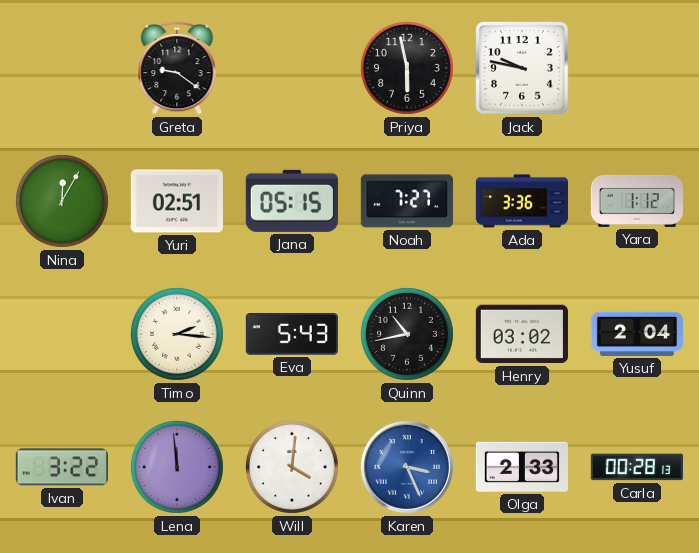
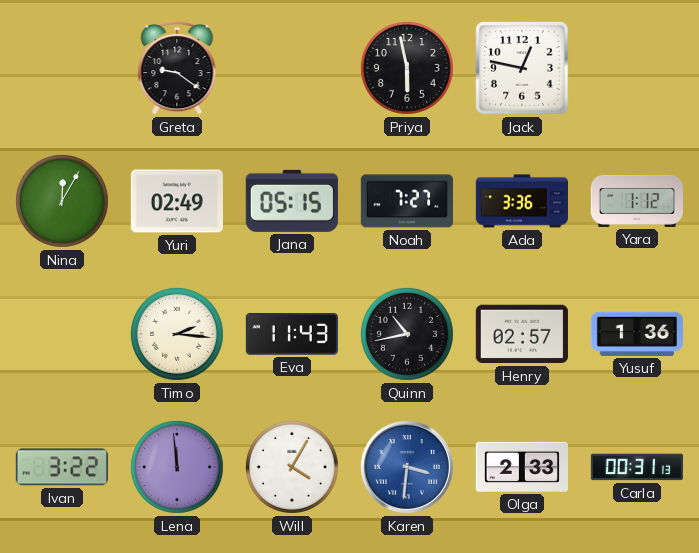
Jack: 9:47 -> 12:47
Yuri: 02:51 -> 02:49
Eva: 5:43 -> 11:43
Henry: 03:02 -> 02:57
Yusuf: 2:04 -> 1:36
Will: 4:01 -> 4:05
Karen: 3:26 -> 3:31
Carla: 00:28 -> 00:31
